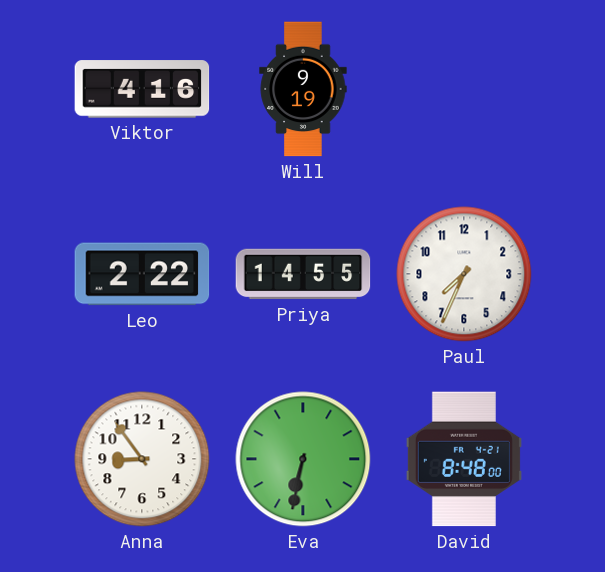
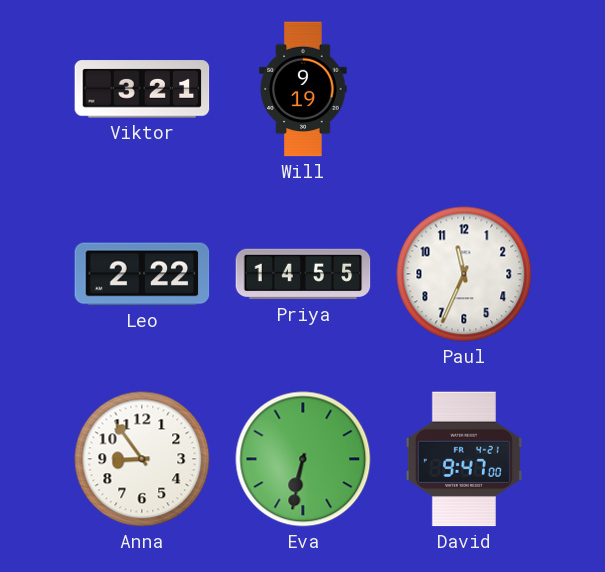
Viktor: 4:16 -> 3:21
Paul: 7:34 -> 11:34
David: 8:48 -> 9:47
